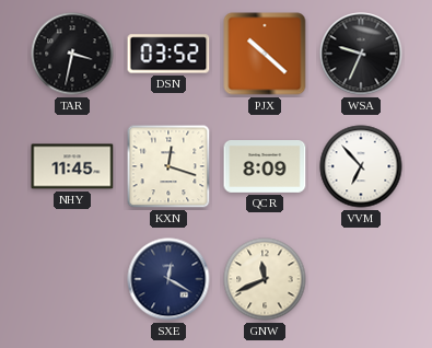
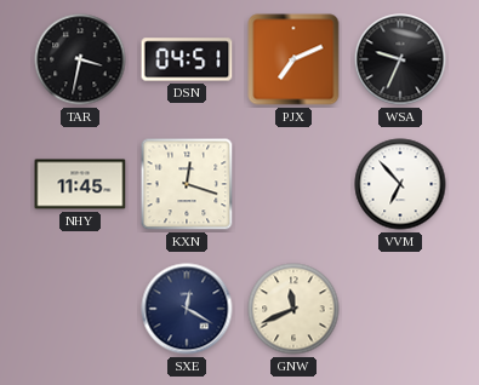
DSN: 03:52 -> 04:51
PJX: 10:22 -> 7:11
QCR: 8:09 -> none
